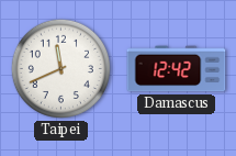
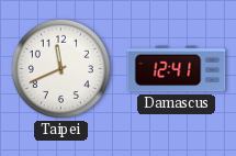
Damascus: 12:42 -> 12:41
